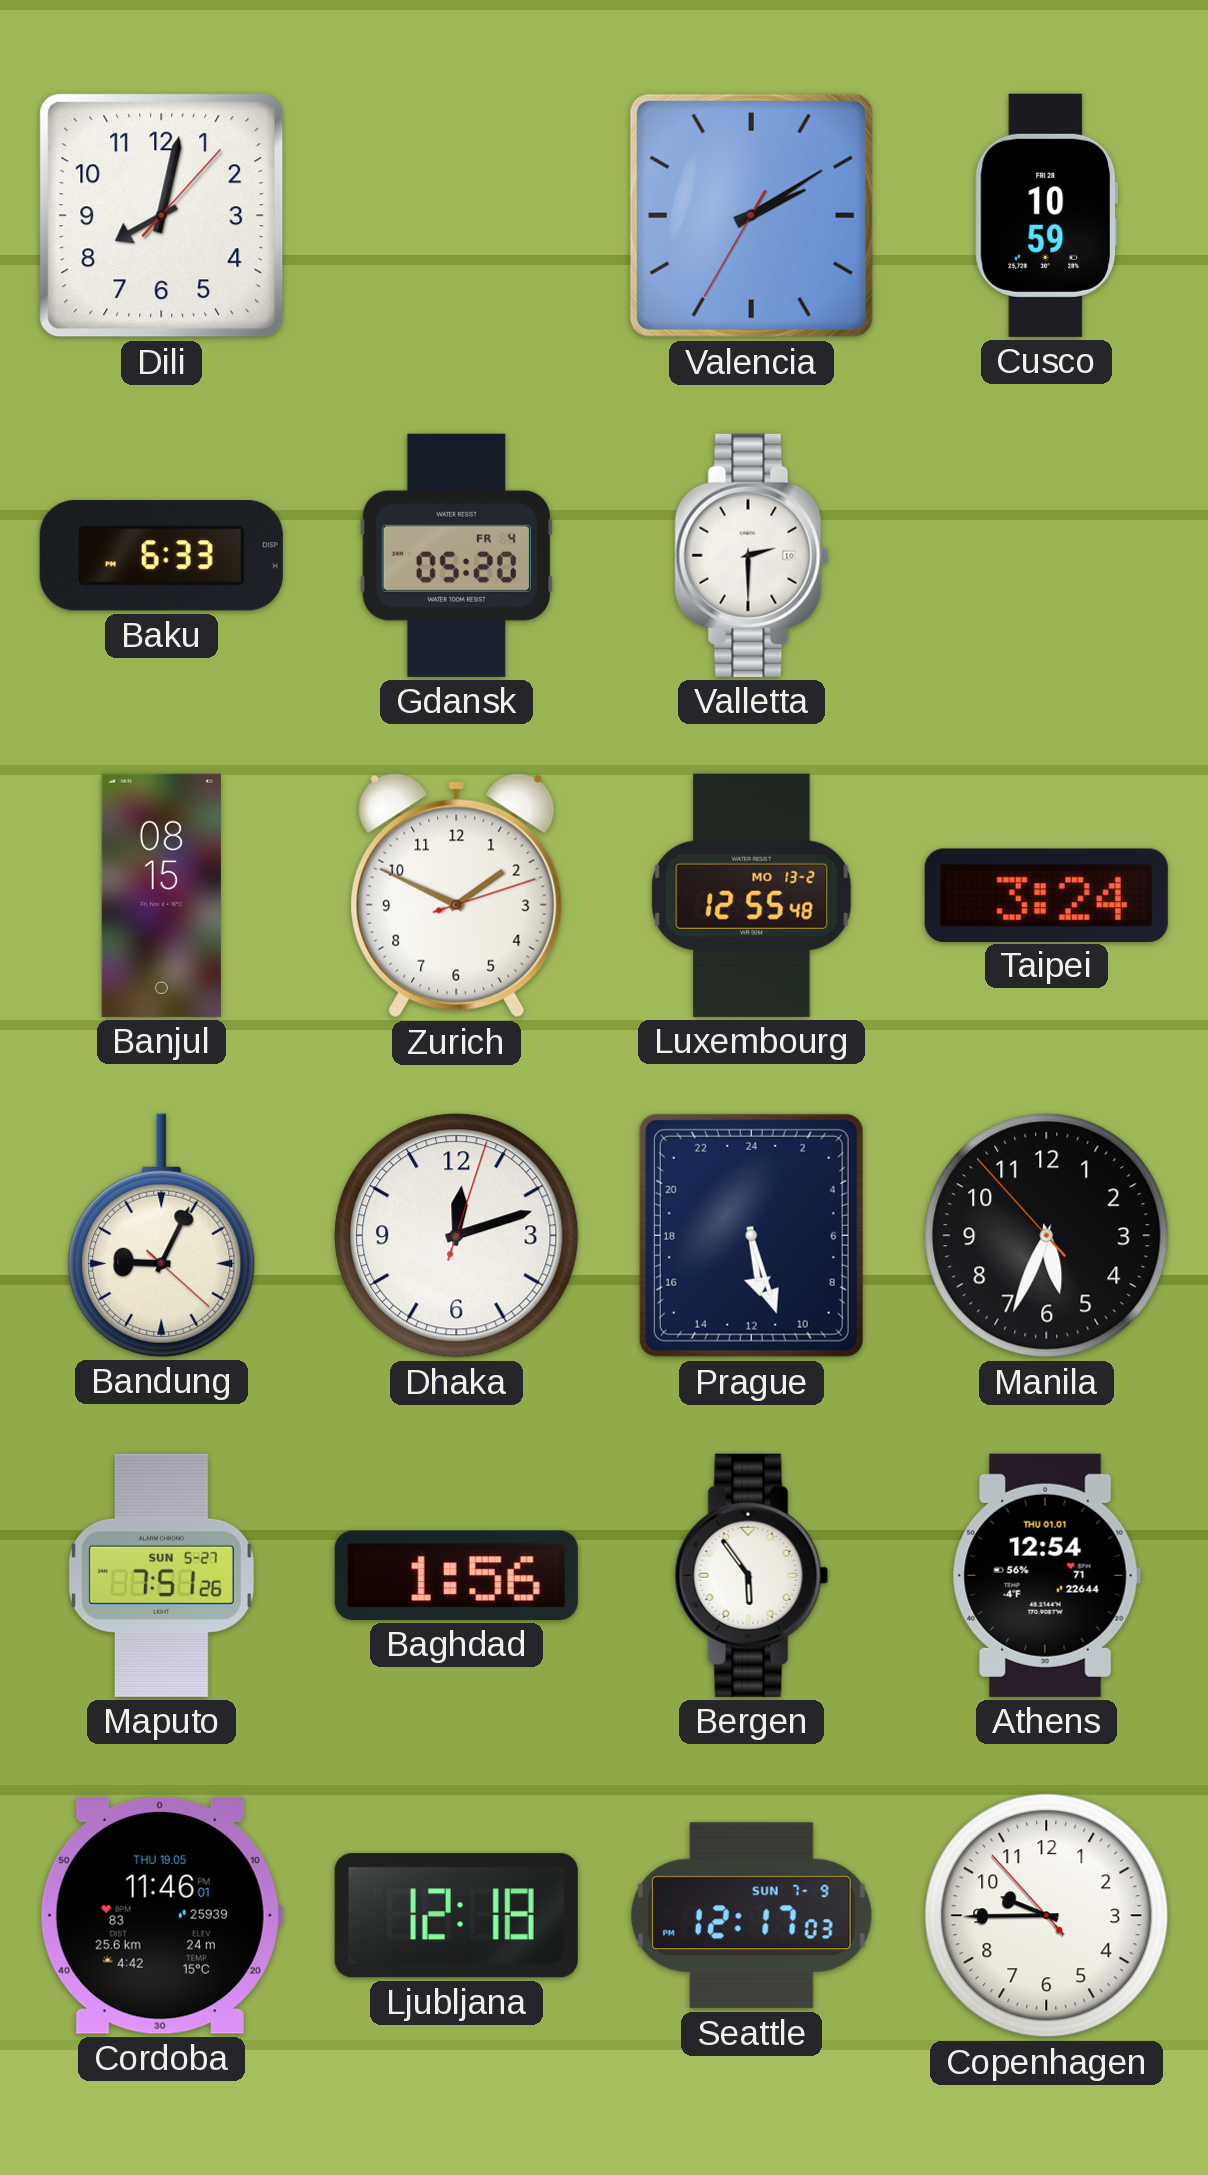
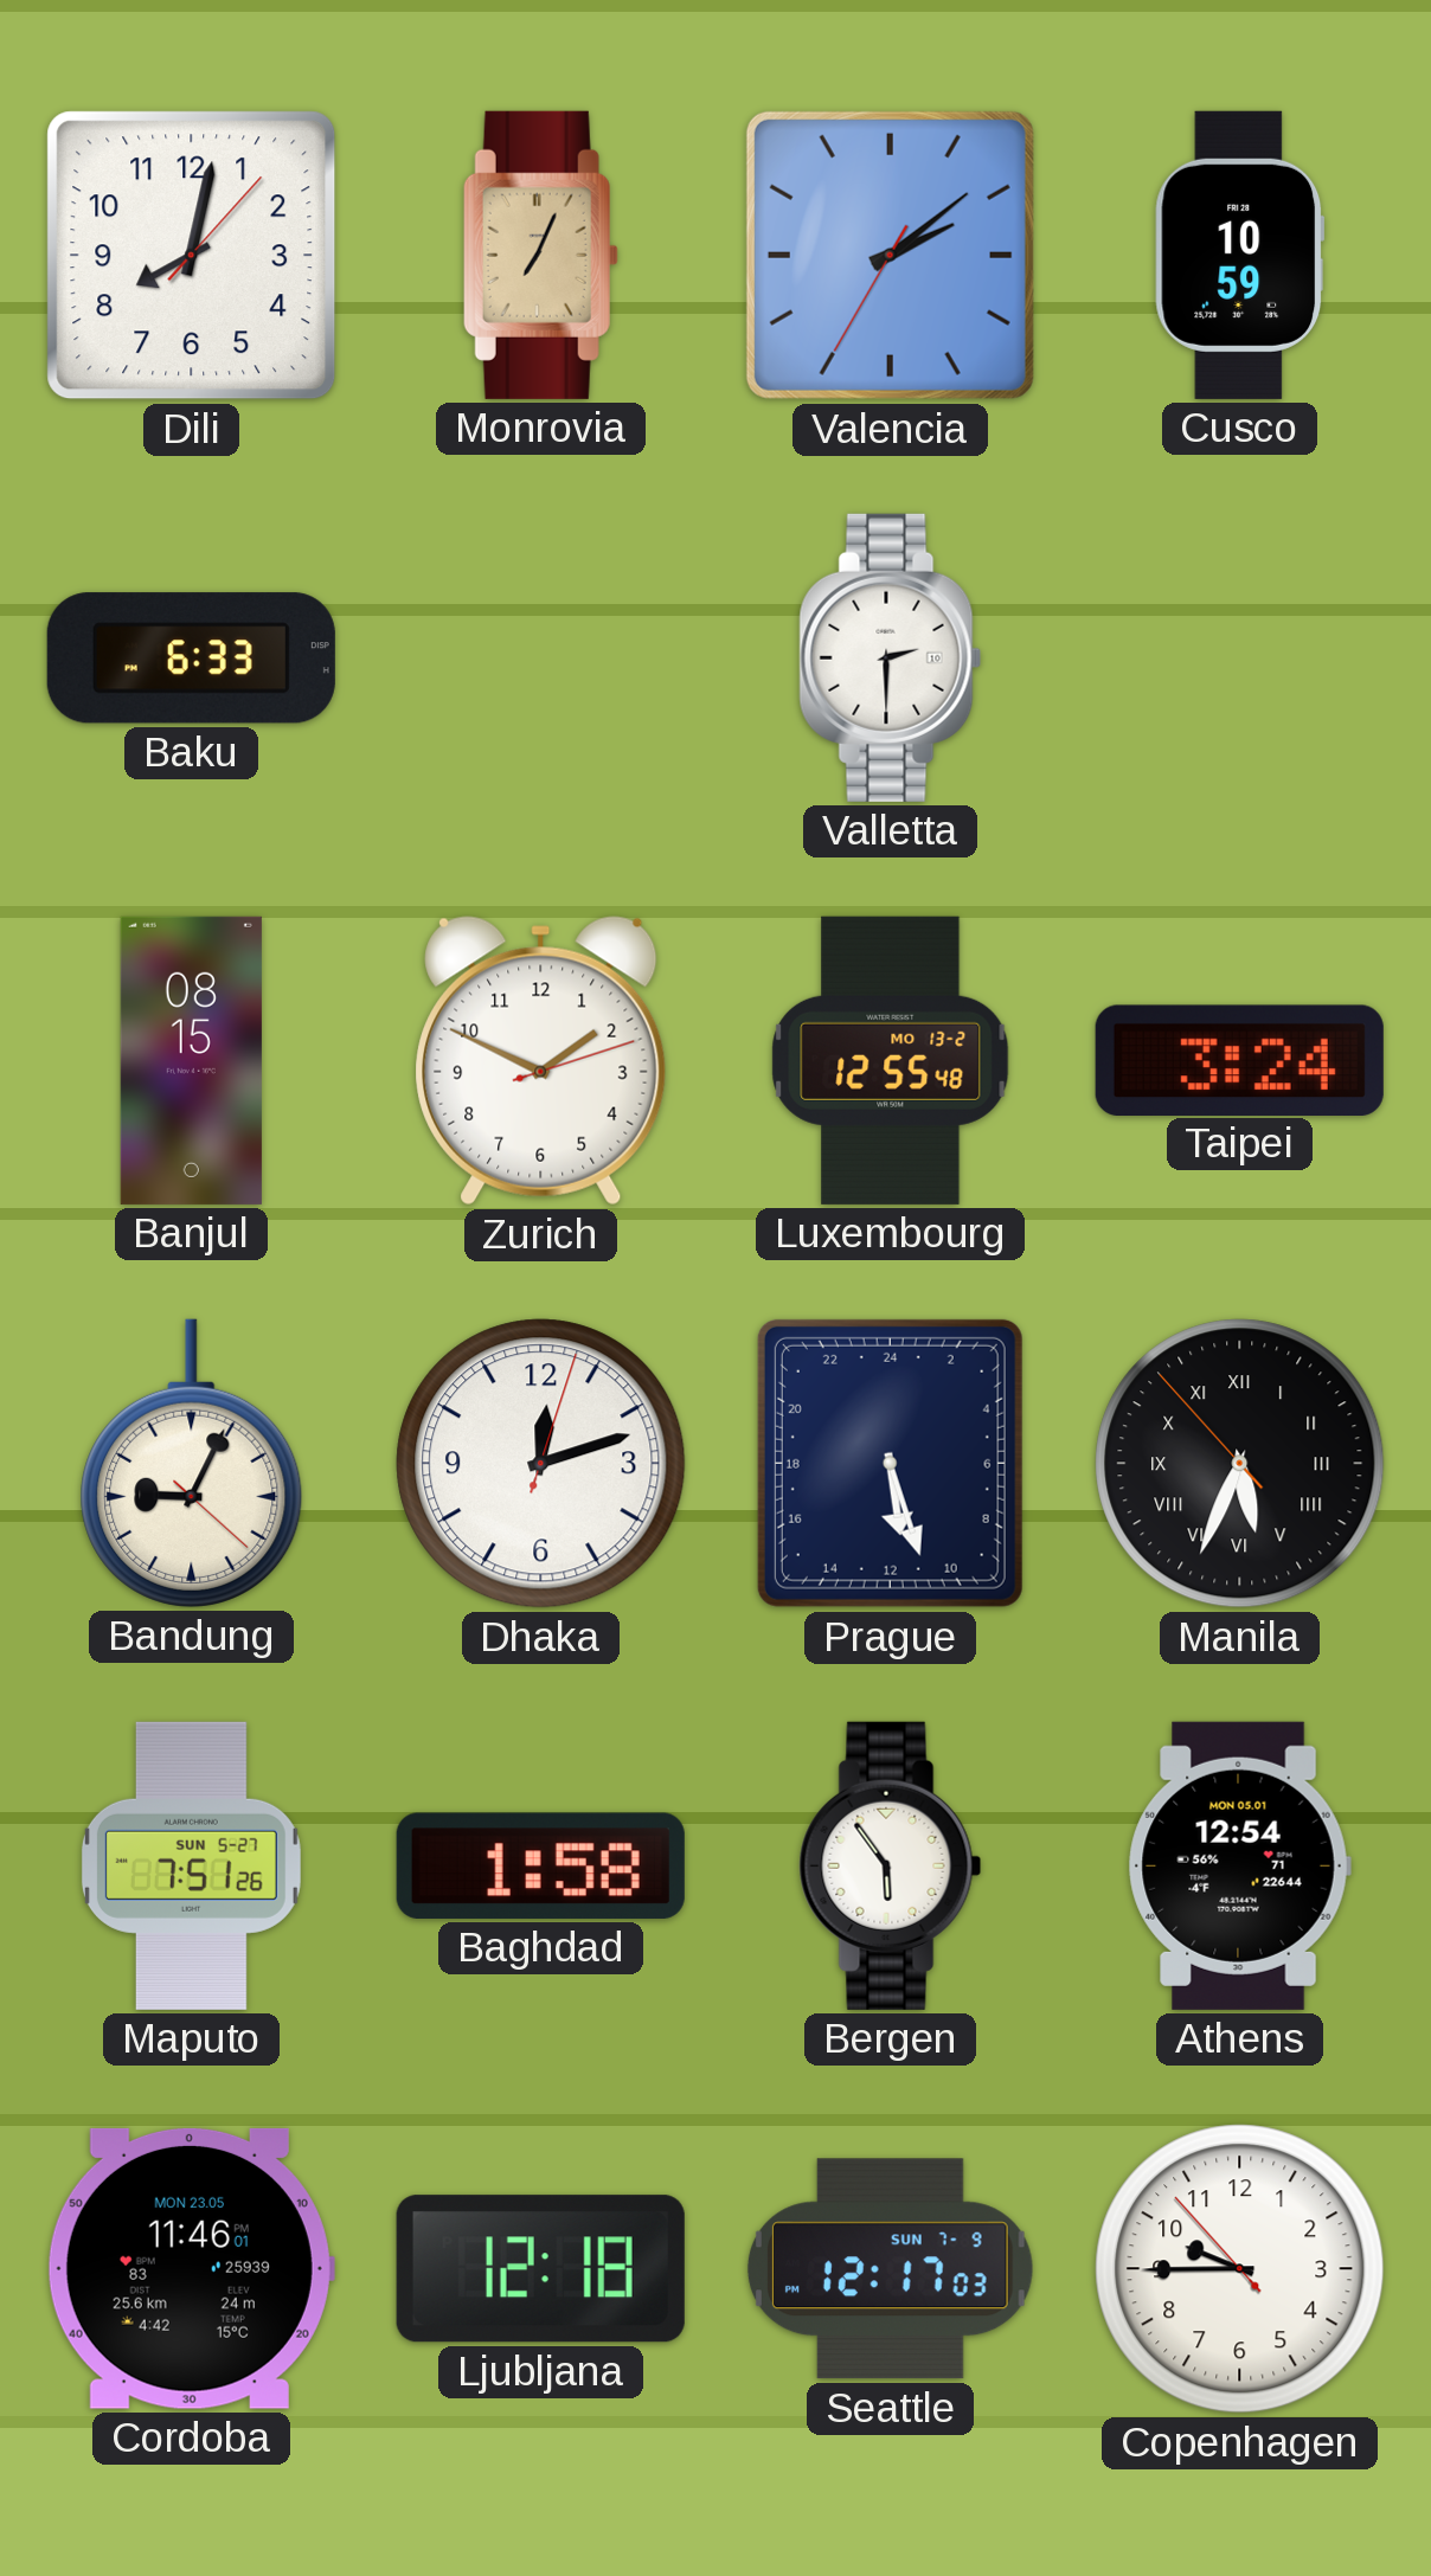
Monrovia: none -> 7:04
Valencia: 2:09 -> 2:08
Gdansk: 05:20 -> none
Manila numerals: Arabic -> Roman
Baghdad: 1:56 -> 1:58
Athens date: THU 01.01 -> MON 05.01
Cordoba date: THU 19.05 -> MON 23.05
